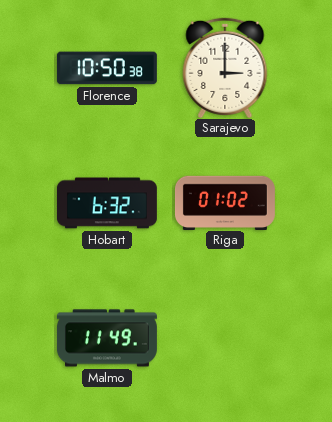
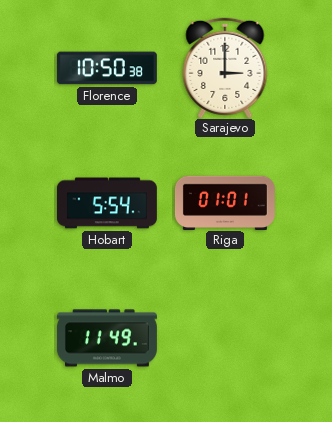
Hobart: 6:32 -> 5:54
Riga: 01:02 -> 01:01
